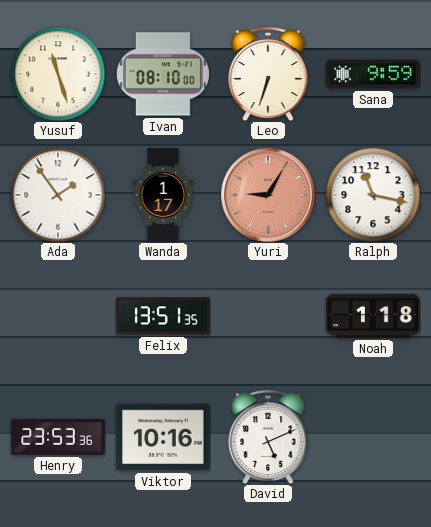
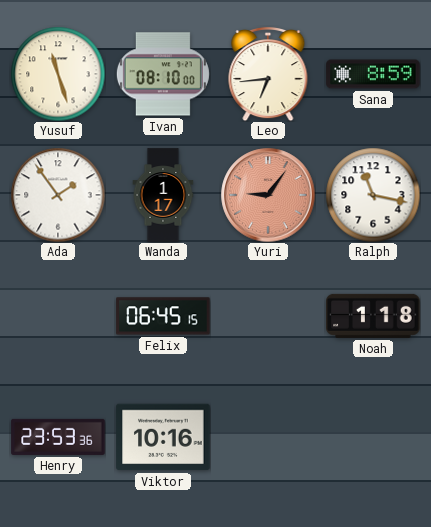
Leo: 6:33 -> 6:44
Sana: 9:59 -> 8:59
Yuri: 9:05 -> 9:06
Felix: 13:51 -> 06:45
David: 5:11 -> none
